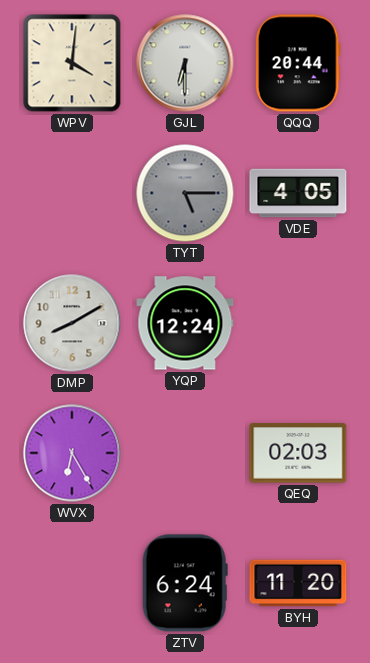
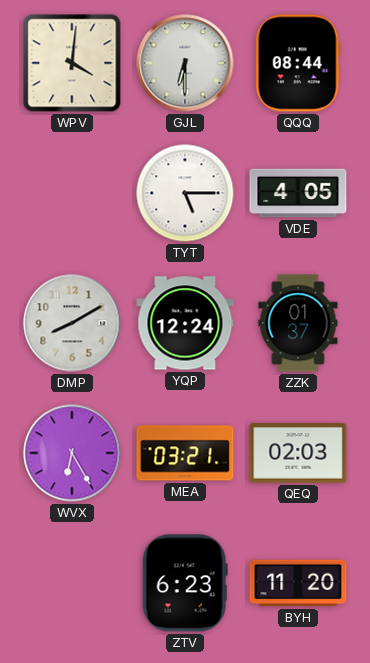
QQQ: 20:44 -> 08:44
TYT dial: grey -> white
ZZK: none -> 01:37
MEA: none -> 03:21
ZTV: 6:24 -> 6:23
